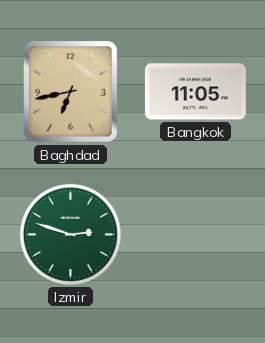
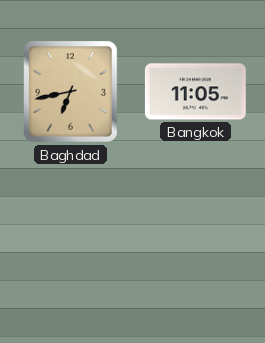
Izmir: 2:48 -> none
